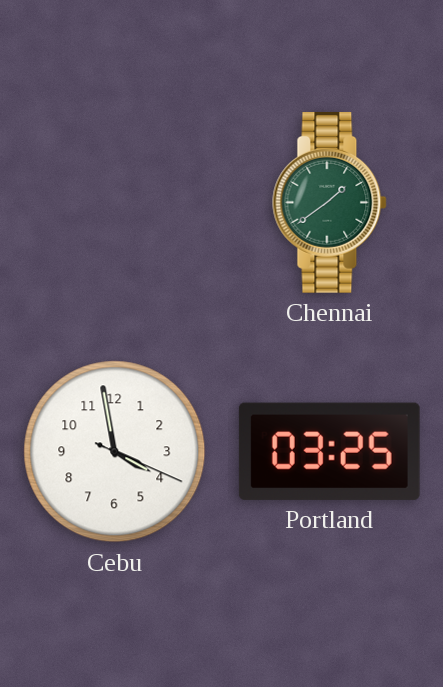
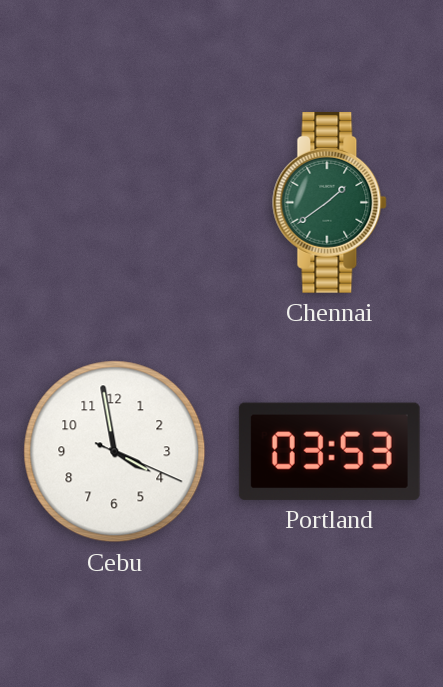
Portland: 03:25 -> 03:53
